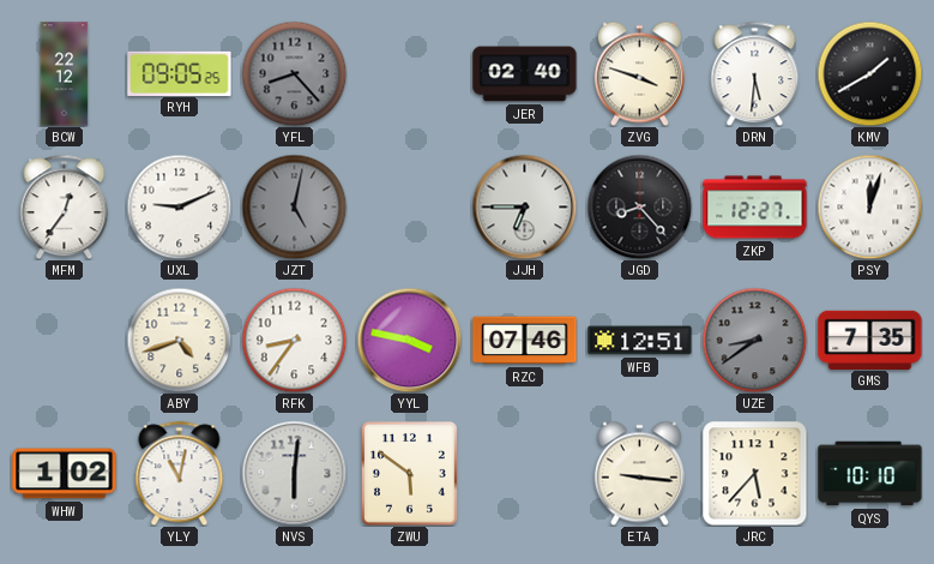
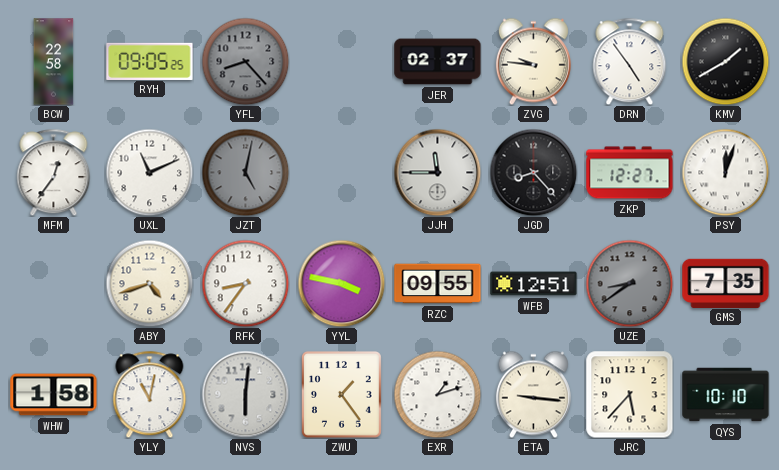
BCW: 22:12 -> 22:58
JER: 02:40 -> 02:37
ZVG: 3:48 -> 9:46
DRN: 5:31 -> 4:54
UXL: 9:11 -> 11:11
JJH: 6:45 -> 11:45
RZC: 07:46 -> 09:55
WHW: 1:02 -> 1:58
ZWU: 5:51 -> 1:24
EXR: none -> 1:12
